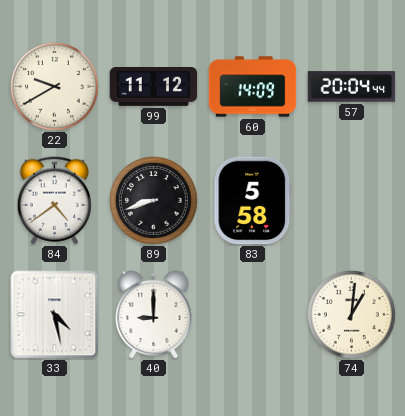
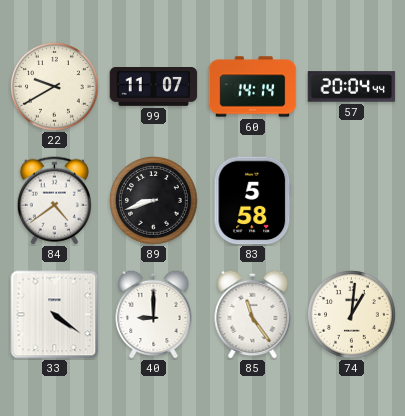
99: 11:12 -> 11:07
60: 14:09 -> 14:14
33: 4:28 -> 4:21
85: none -> 11:24
